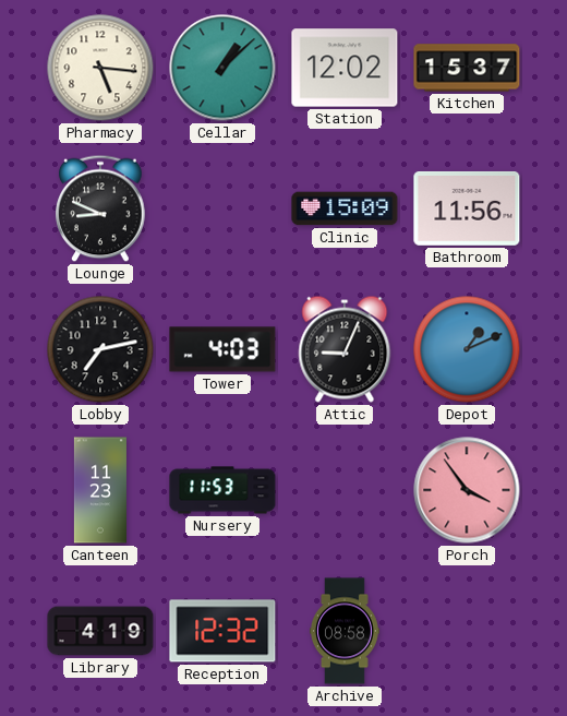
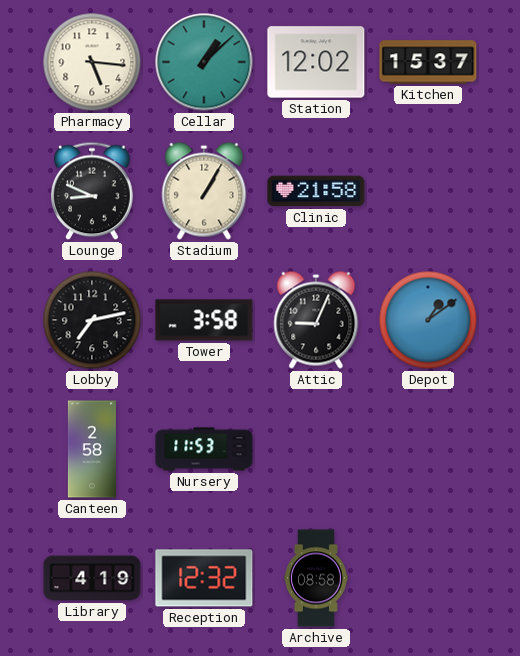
Stadium: none -> 1:05
Clinic: 15:09 -> 21:58
Bathroom: 11:56 -> none
Tower: 4:03 -> 3:58
Depot: 1:11 -> 1:09
Canteen: 11:23 -> 2:58
Porch: 3:54 -> none
